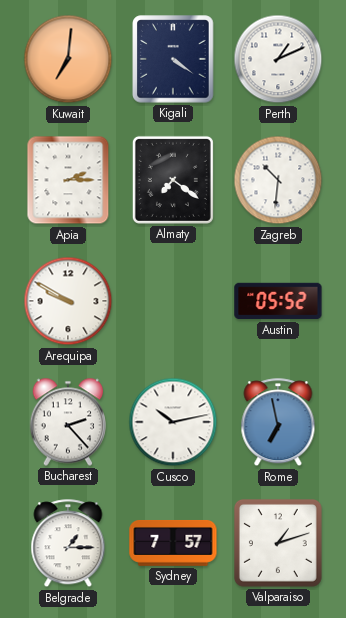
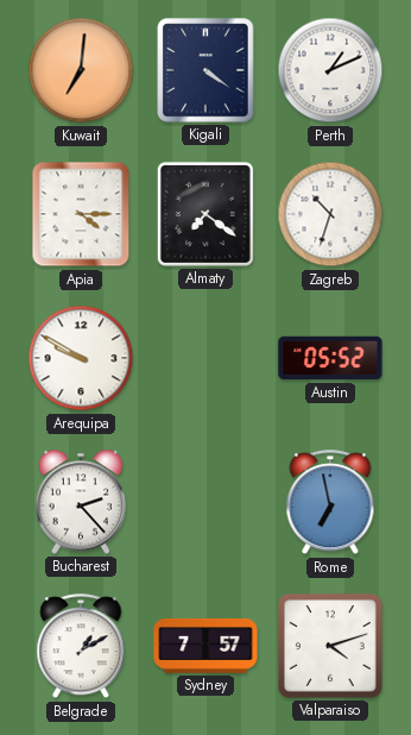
Apia: 2:15 -> 4:15
Zagreb: 10:31 -> 10:33
Cusco: 10:13 -> none
Belgrade: 1:15 -> 1:10
Valparaiso: 1:12 -> 4:12
